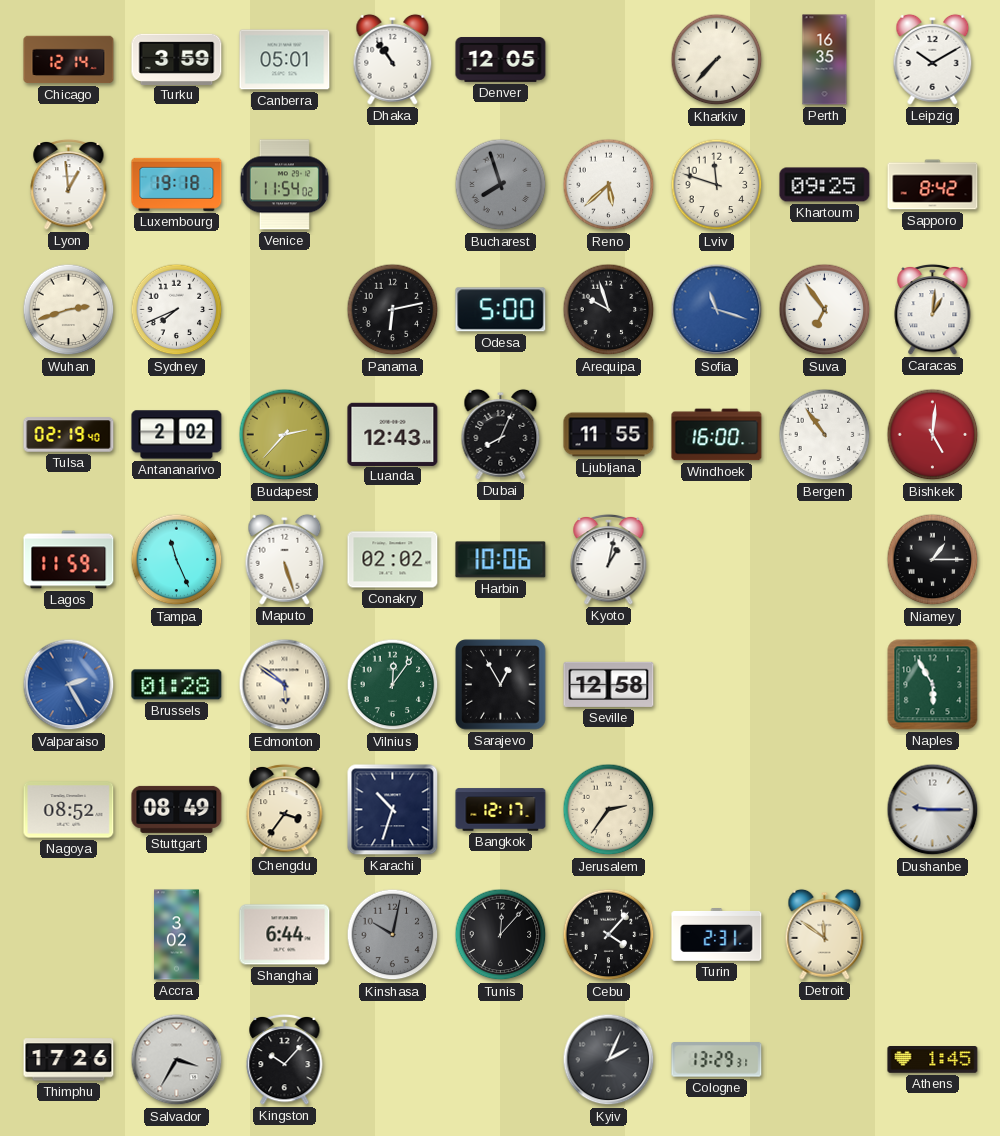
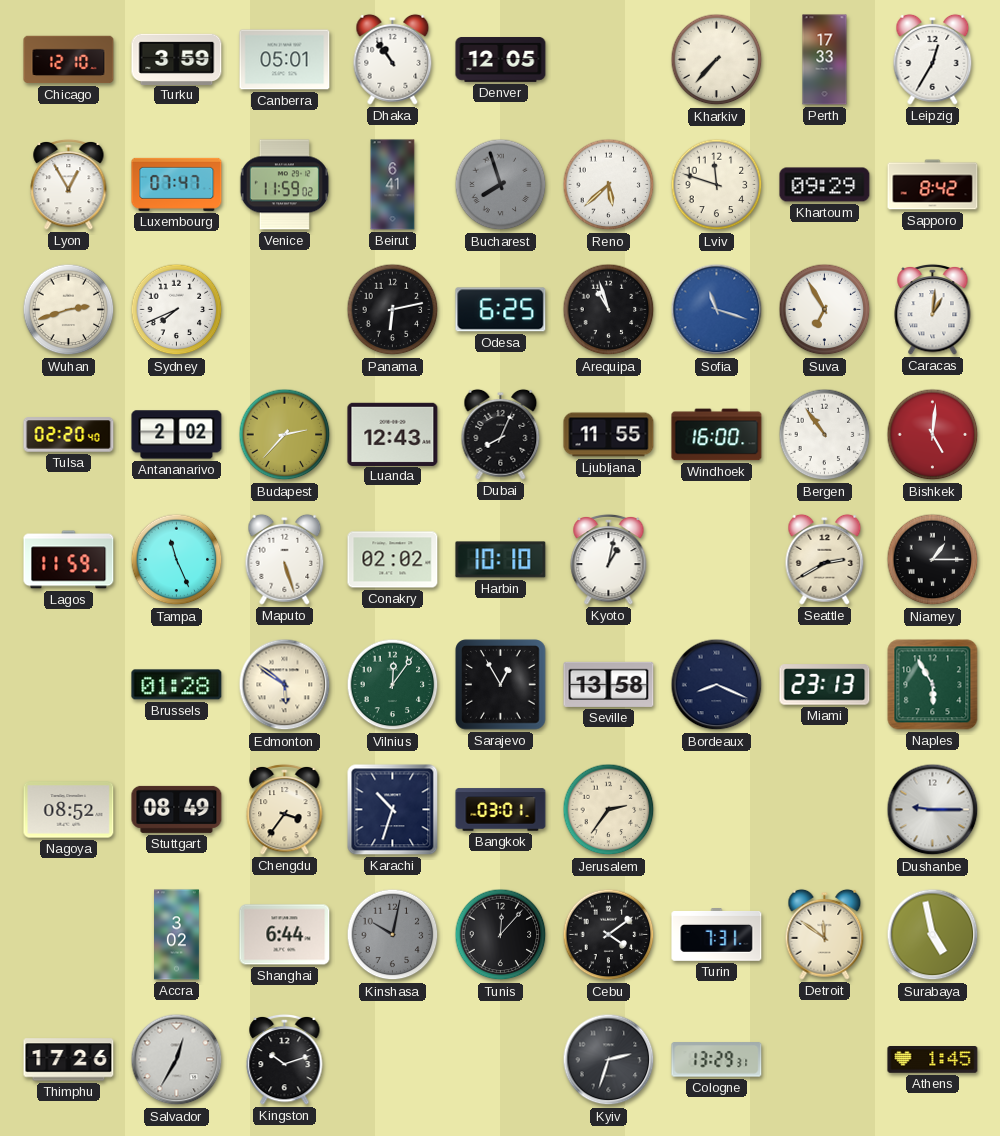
Chicago: 12:14 -> 12:10
Perth: 16:35 -> 17:33
Leipzig: 10:10 -> 12:35
Lyon: 12:59 -> 12:55
Luxembourg: 19:18 -> 07:47
Venice: 11:54 -> 11:59
Beirut: none -> 6:41
Khartoum: 09:25 -> 09:29
Odesa: 5:00 -> 6:25
Arequipa: 9:57 -> 10:57
Suva: 6:54 -> 6:55
Tulsa: 02:19 -> 02:20
Harbin: 10:06 -> 10:10
Seattle: none -> 2:40
Valparaiso: 2:25 -> none
Seville: 12:58 -> 13:58
Bordeaux: none -> 8:19
Miami: none -> 23:13
Bangkok: 12:17 -> 03:01
Cebu: 4:07 -> 4:09
Turin: 2:31 -> 7:31
Surabaya: none -> 4:58
Salvador: 3:35 -> 12:35
Kingston: 10:07 -> 10:12
Kyiv: 2:04 -> 2:33
